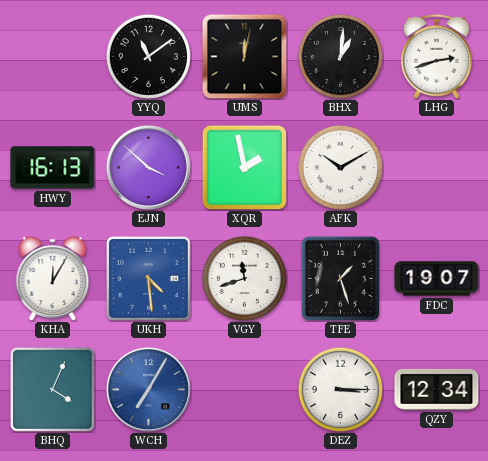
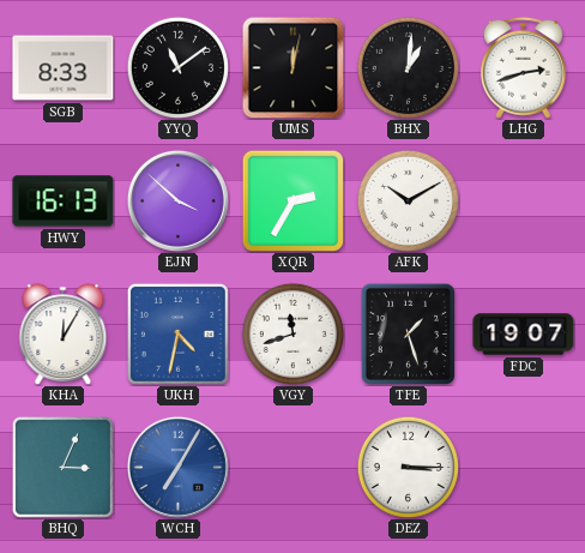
SGB: none -> 8:33
XQR: 1:58 -> 2:35
UKH: 4:29 -> 4:32
BHQ: 4:04 -> 3:04
QZY: 12:34 -> none
